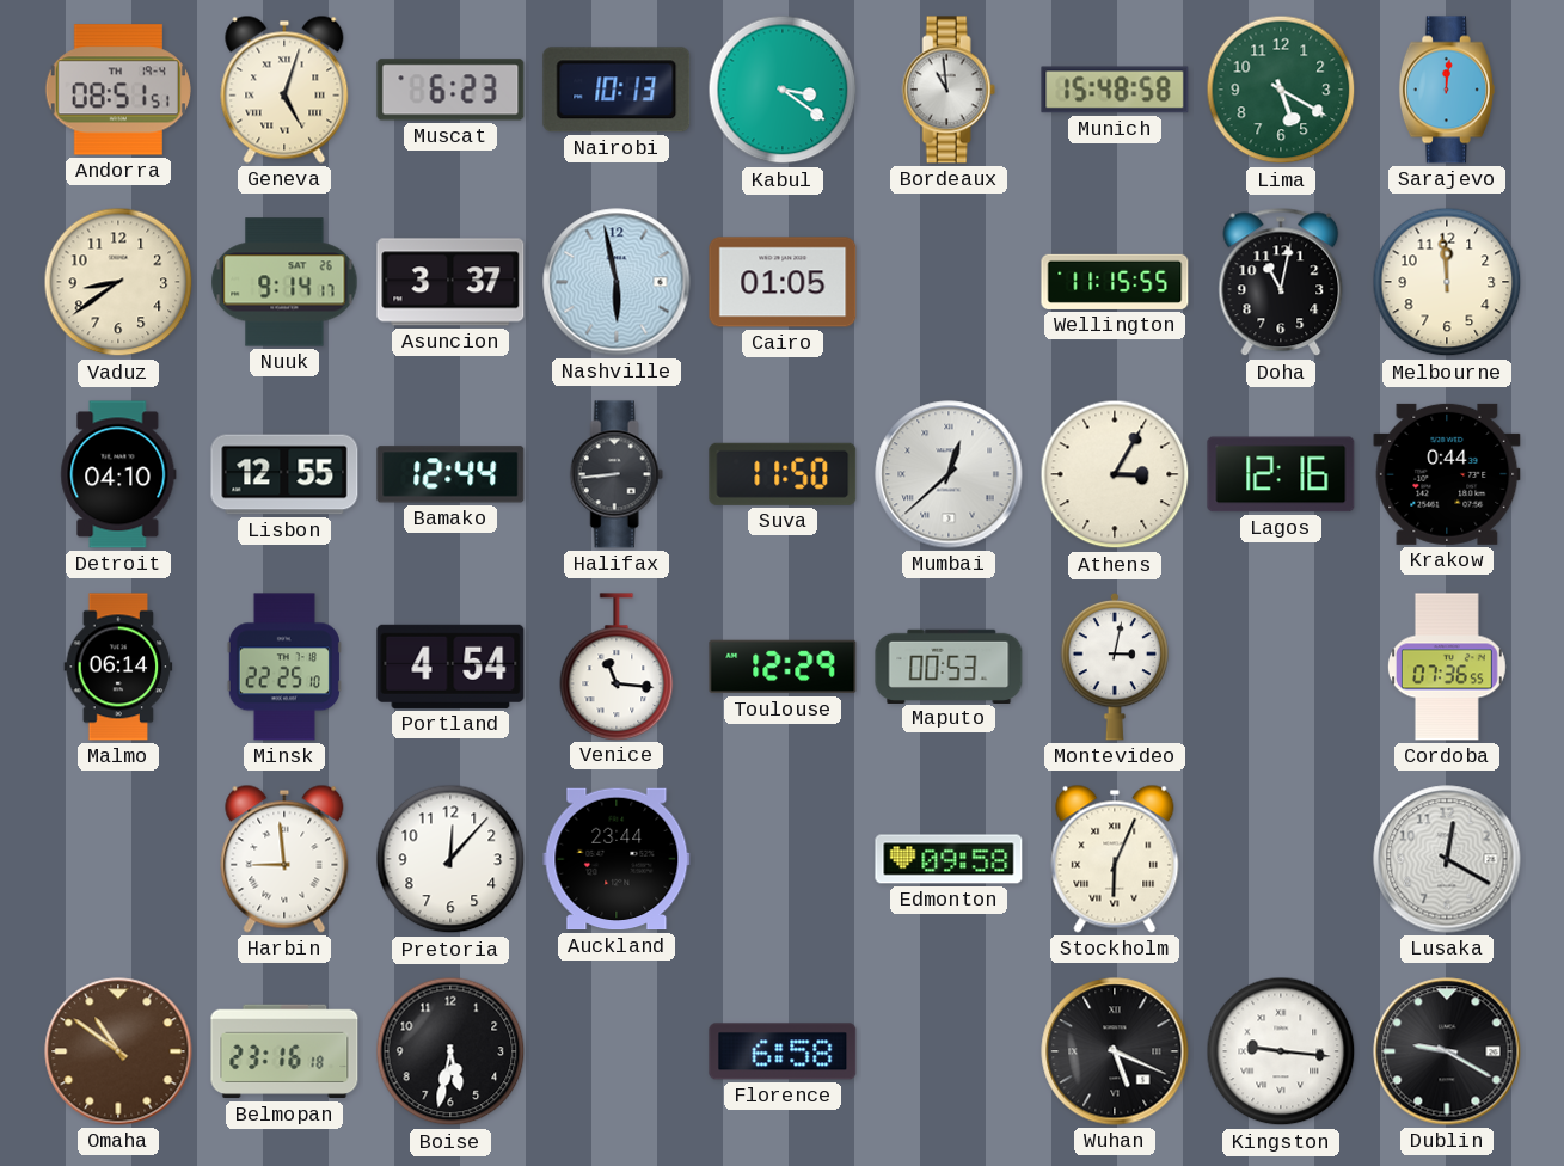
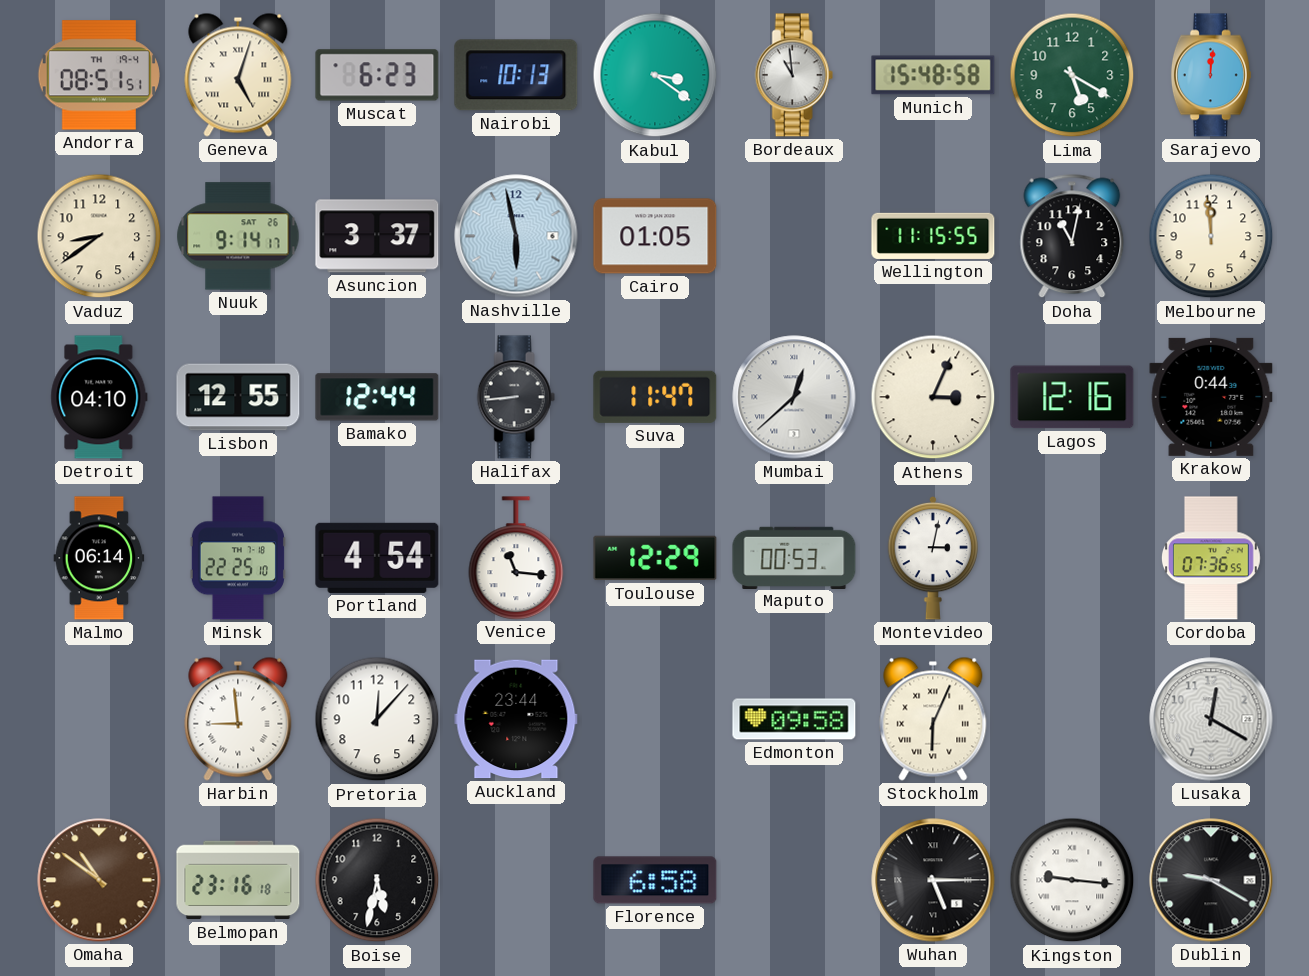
Suva: 11:50 -> 11:47
Athens: 3:05 -> 3:04
Wuhan: 5:19 -> 5:15
